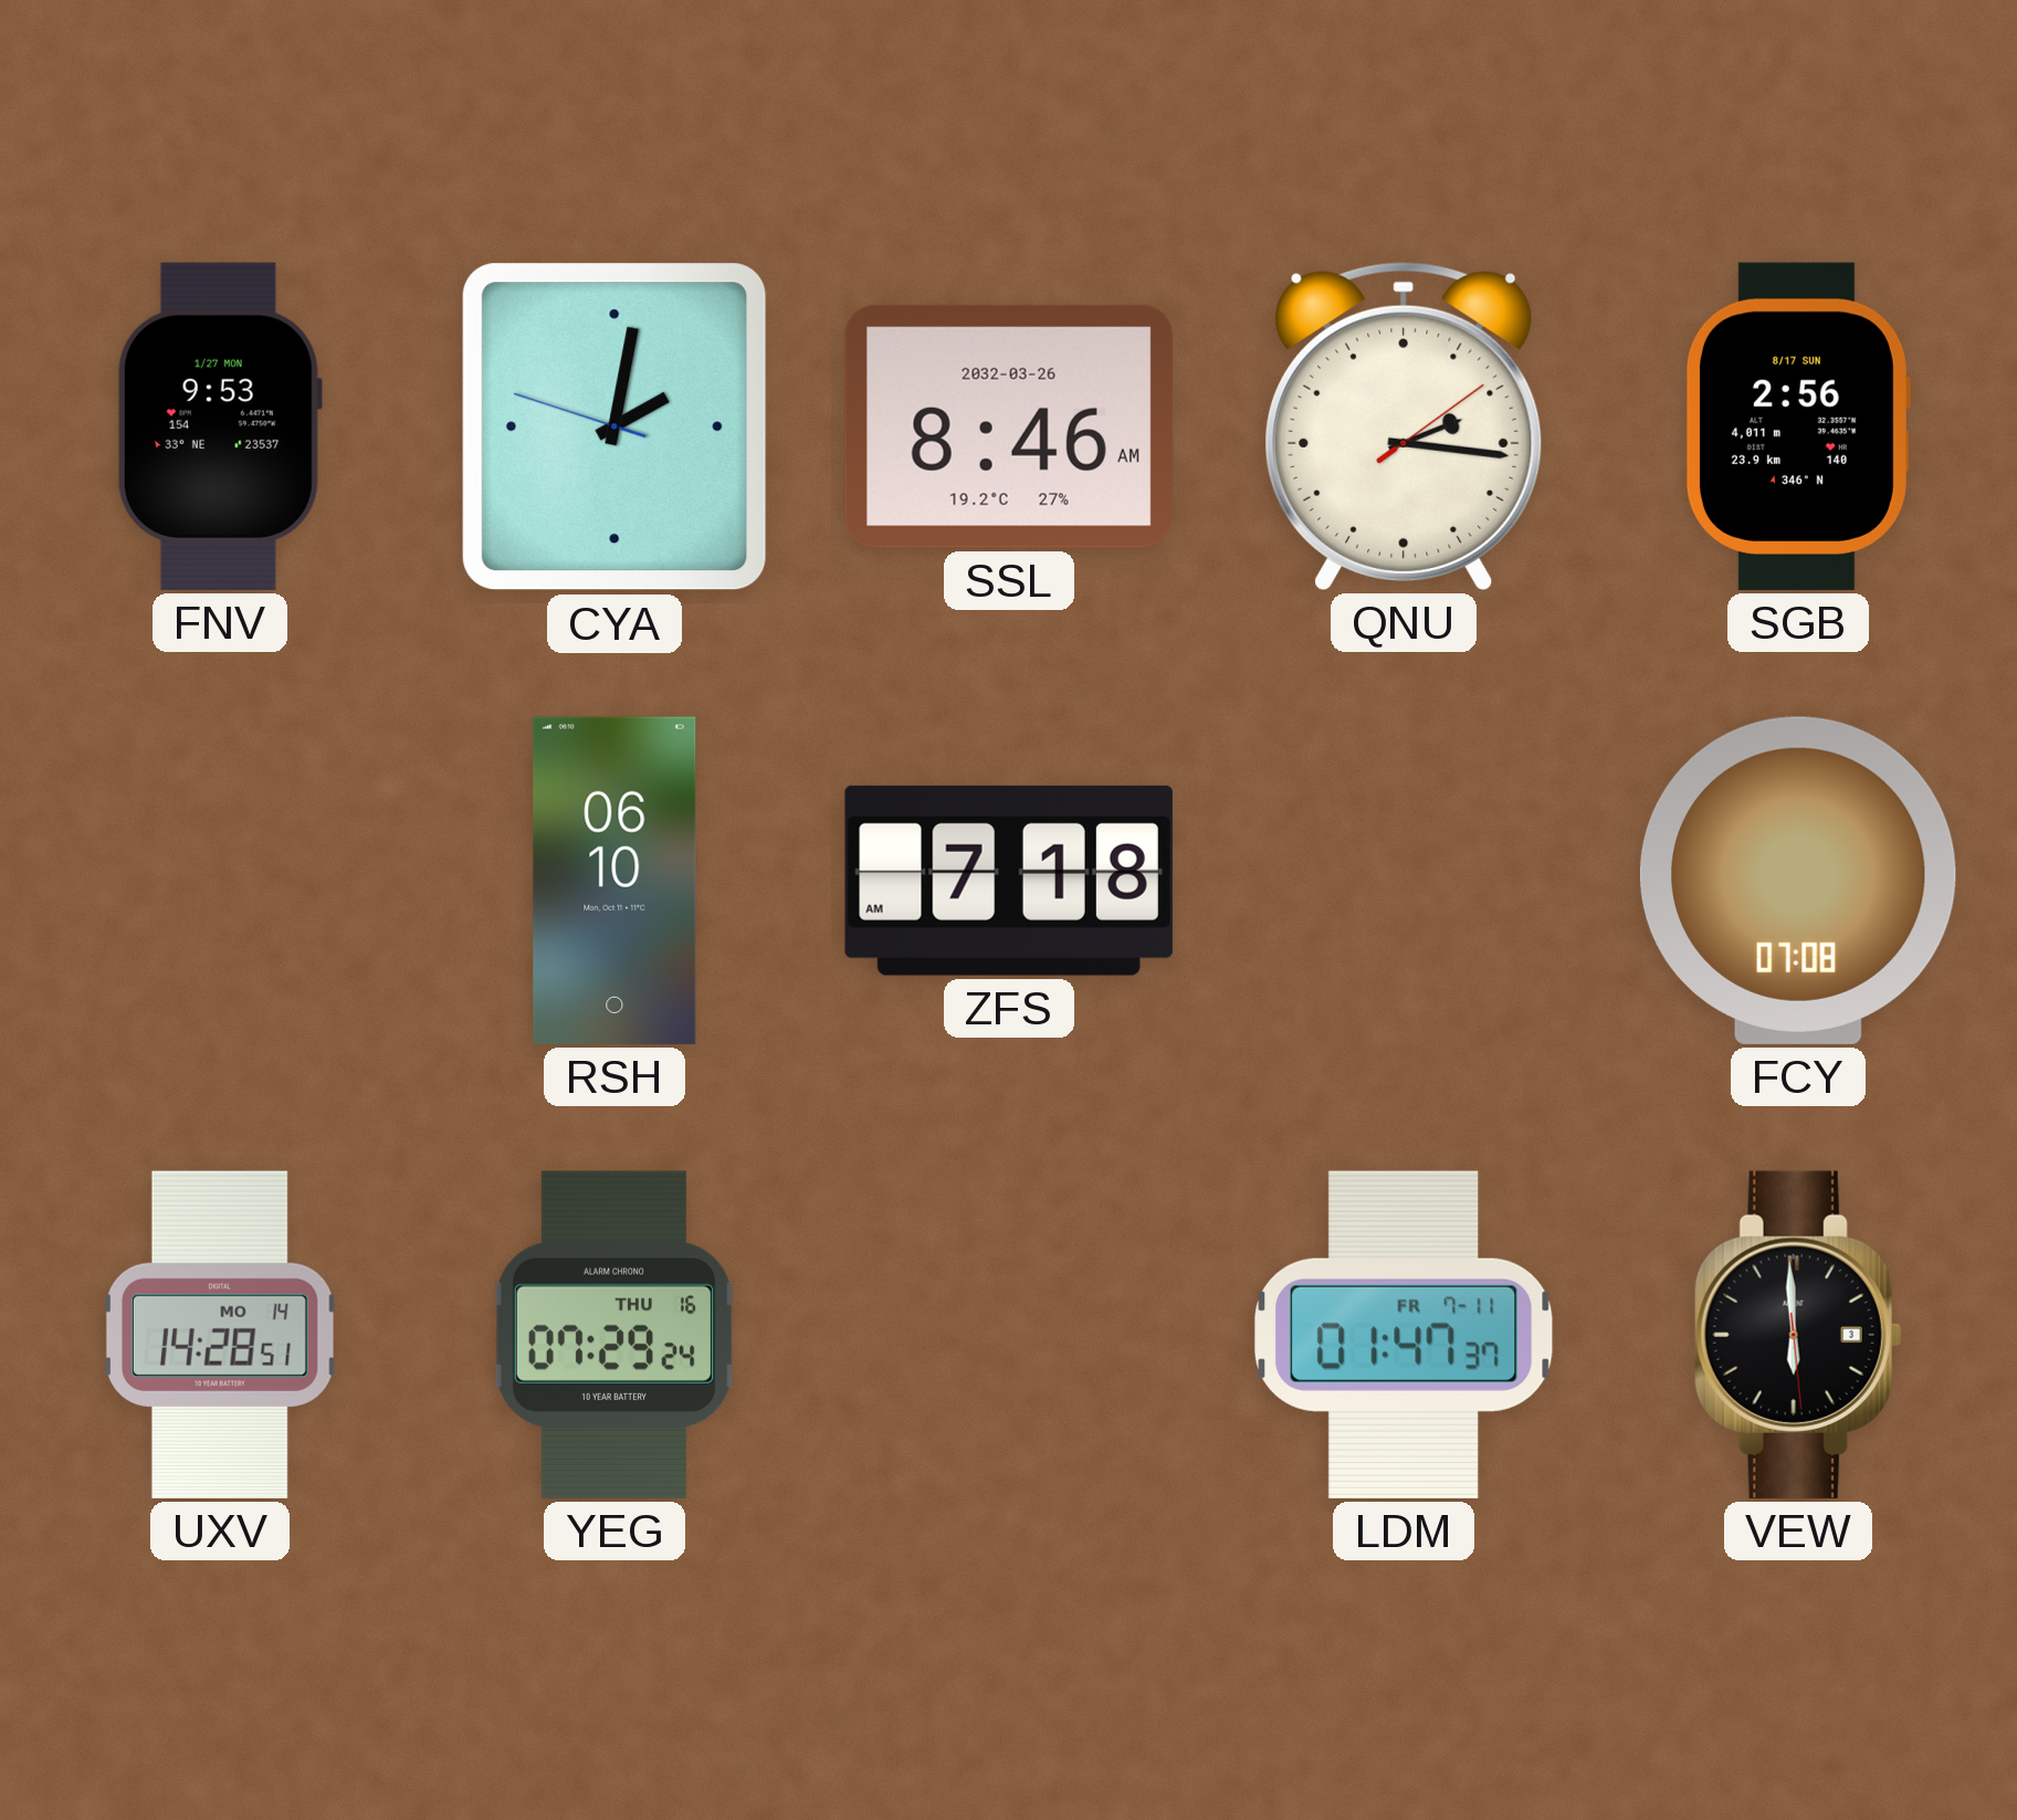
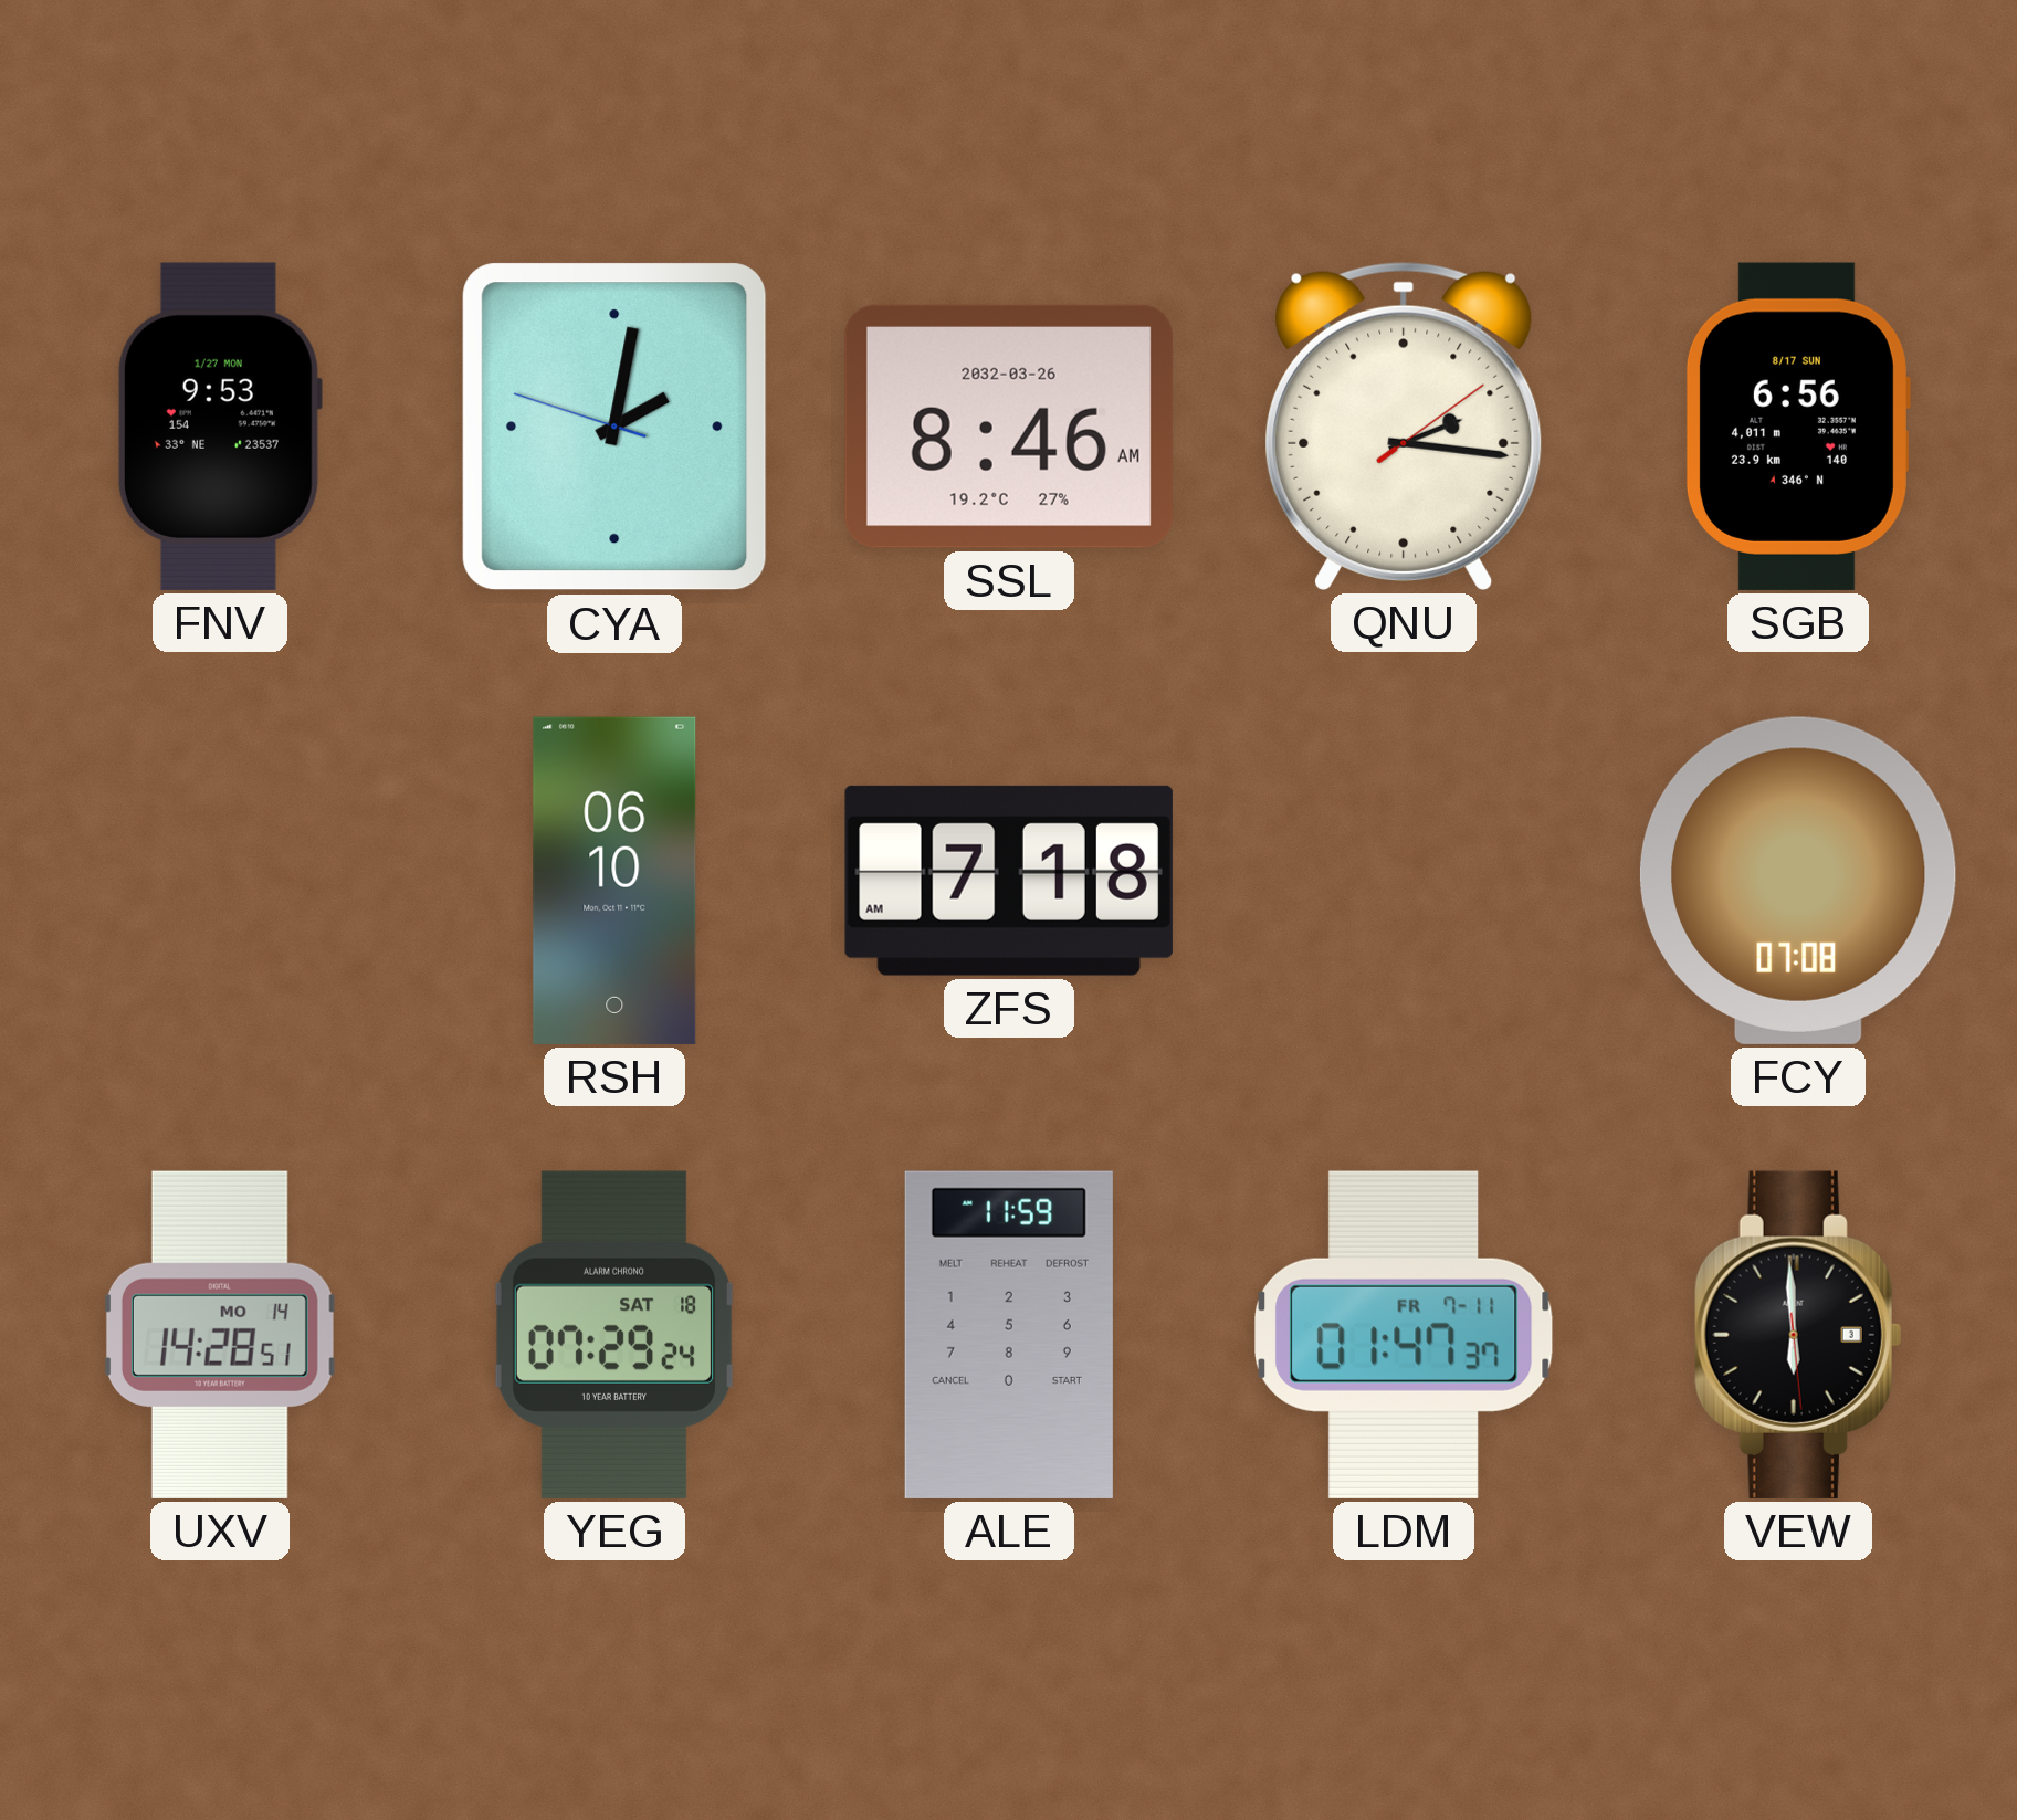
SGB: 2:56 -> 6:56
YEG date: THU 16 -> SAT 18
ALE: none -> 11:59
